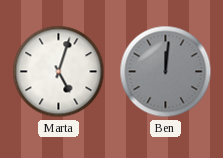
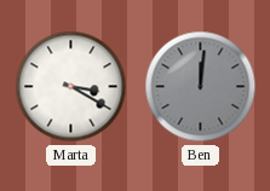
Marta: 5:03 -> 3:20
